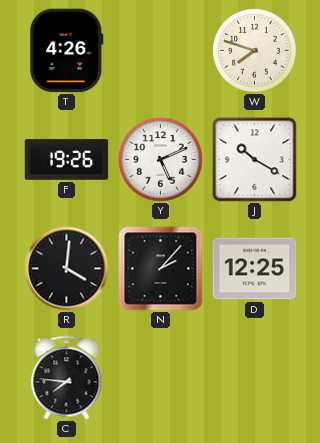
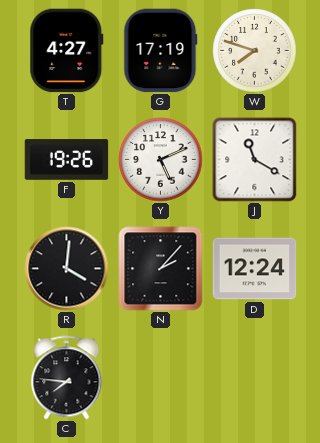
T: 4:26 -> 4:27
G: none -> 17:19
J: 10:20 -> 11:20
D: 12:25 -> 12:24
